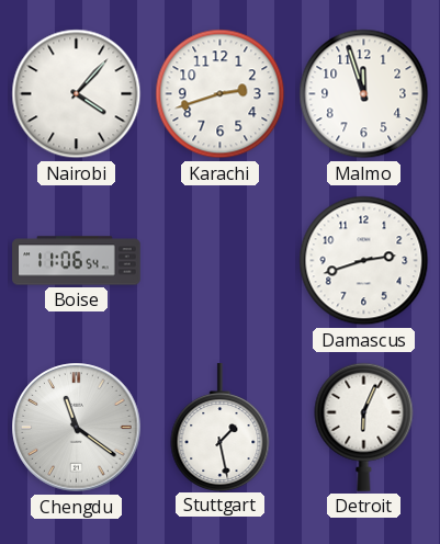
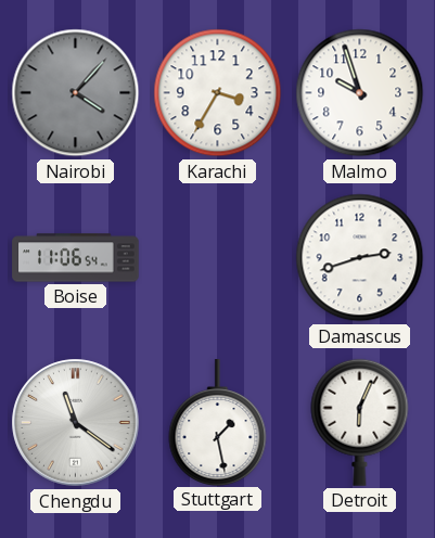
Nairobi dial: white -> grey
Karachi: 2:42 -> 3:35
Malmo: 11:57 -> 9:57
